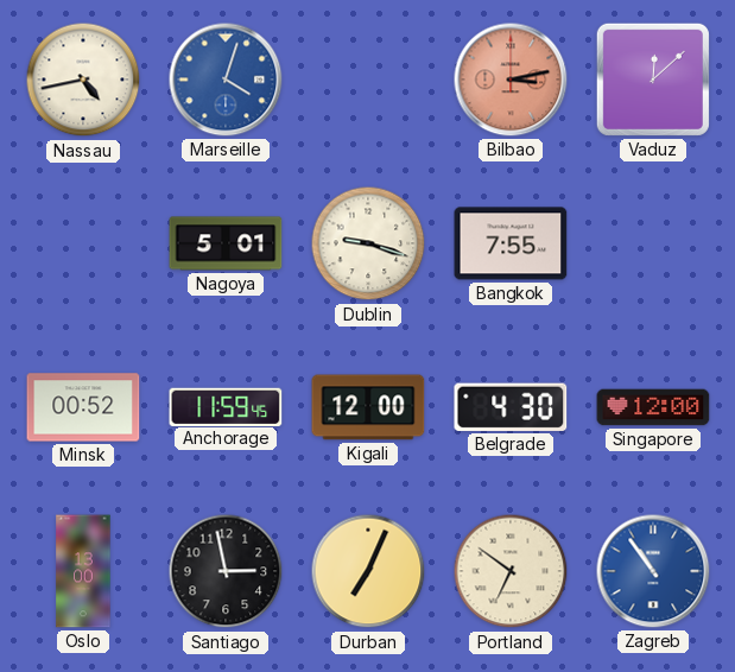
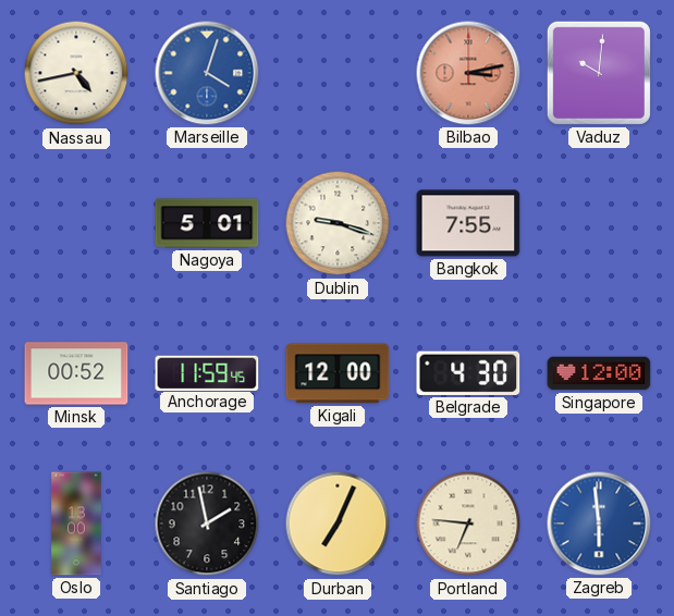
Vaduz: 12:08 -> 10:01
Santiago: 2:58 -> 1:58
Portland: 6:51 -> 6:46
Zagreb: 10:54 -> 5:59
